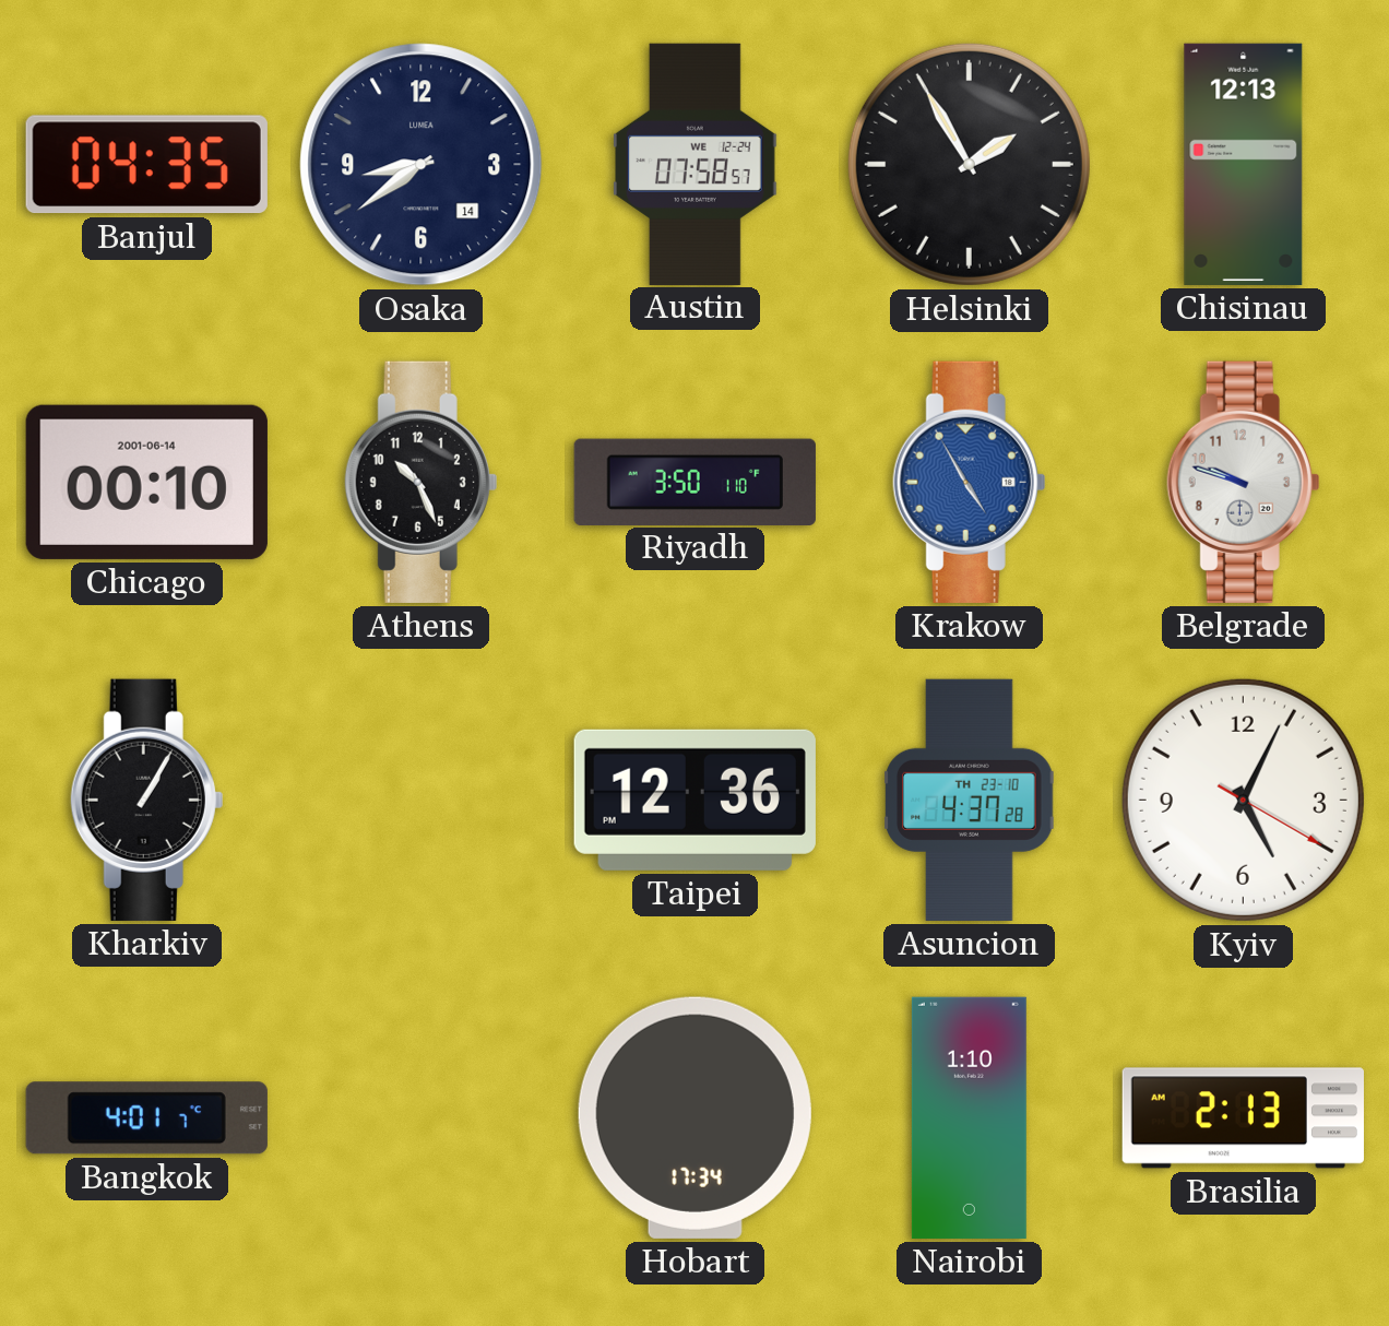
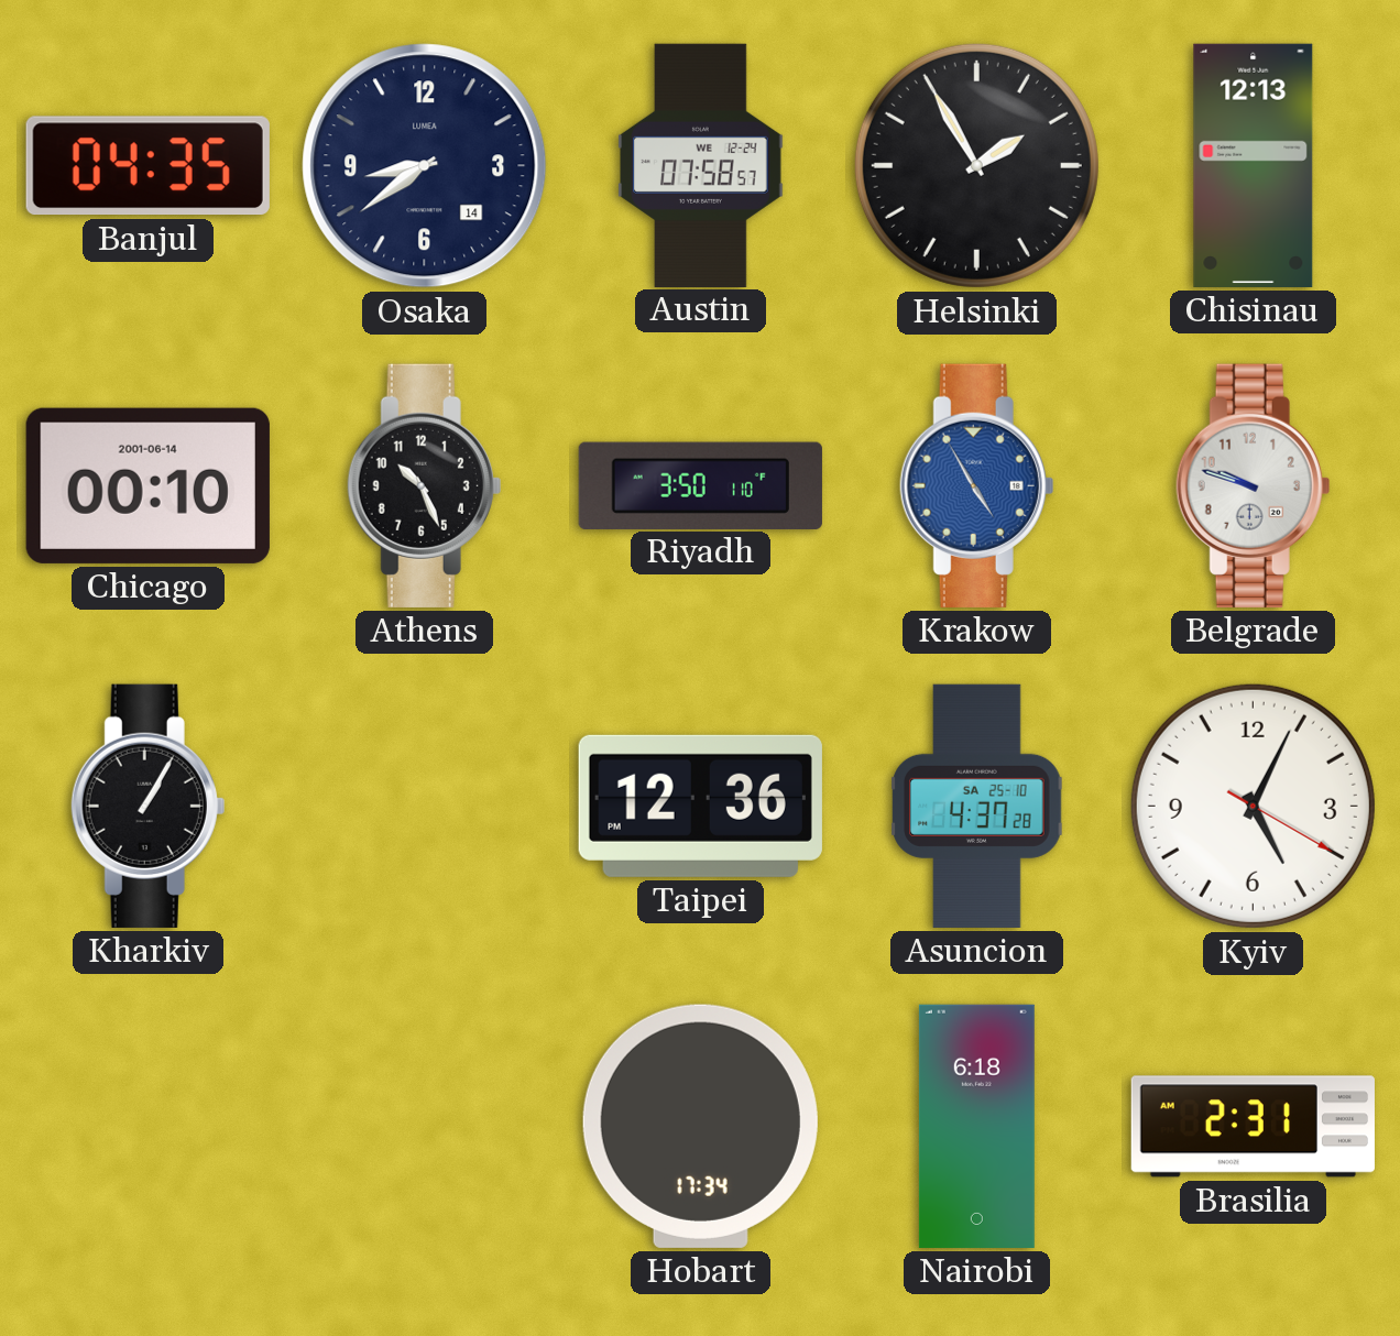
Asuncion date: TH 23-10 -> SA 25-10
Bangkok: 4:01 -> none
Nairobi: 1:10 -> 6:18
Brasilia: 2:13 -> 2:31
